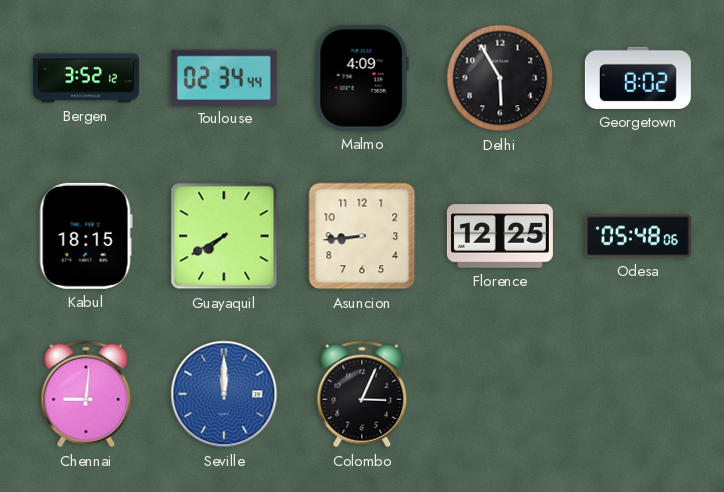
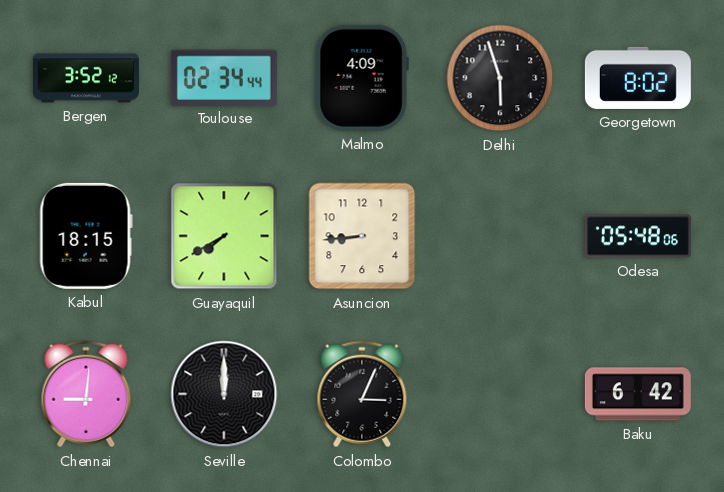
Delhi: 5:55 -> 5:57
Florence: 12:25 -> none
Seville dial: blue -> black
Baku: none -> 6:42
